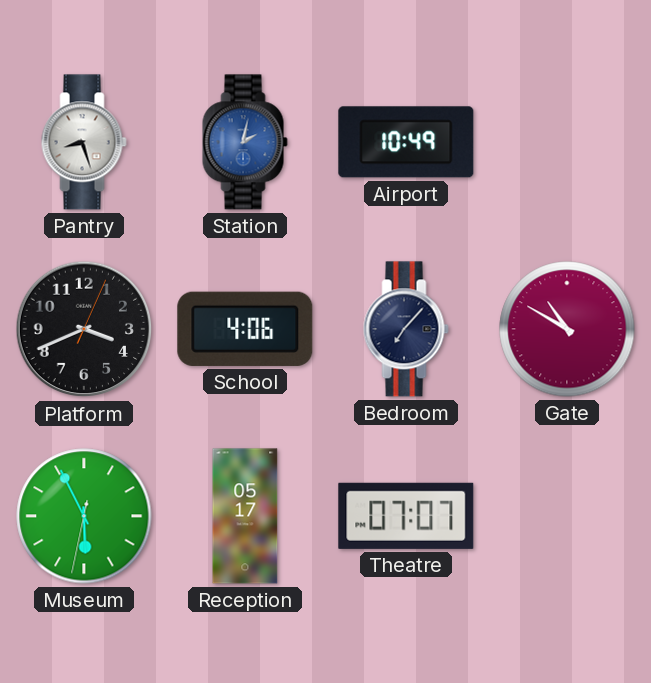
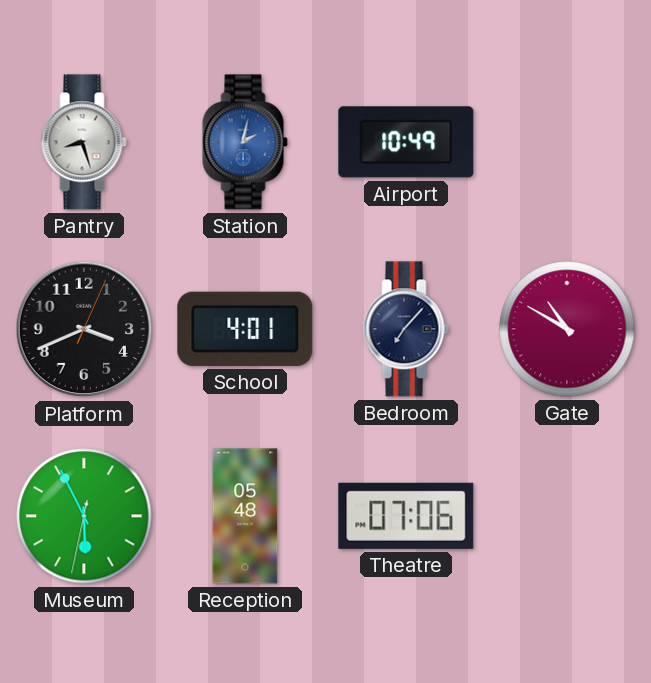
School: 4:06 -> 4:01
Reception: 05:17 -> 05:48
Theatre: 07:07 -> 07:06
